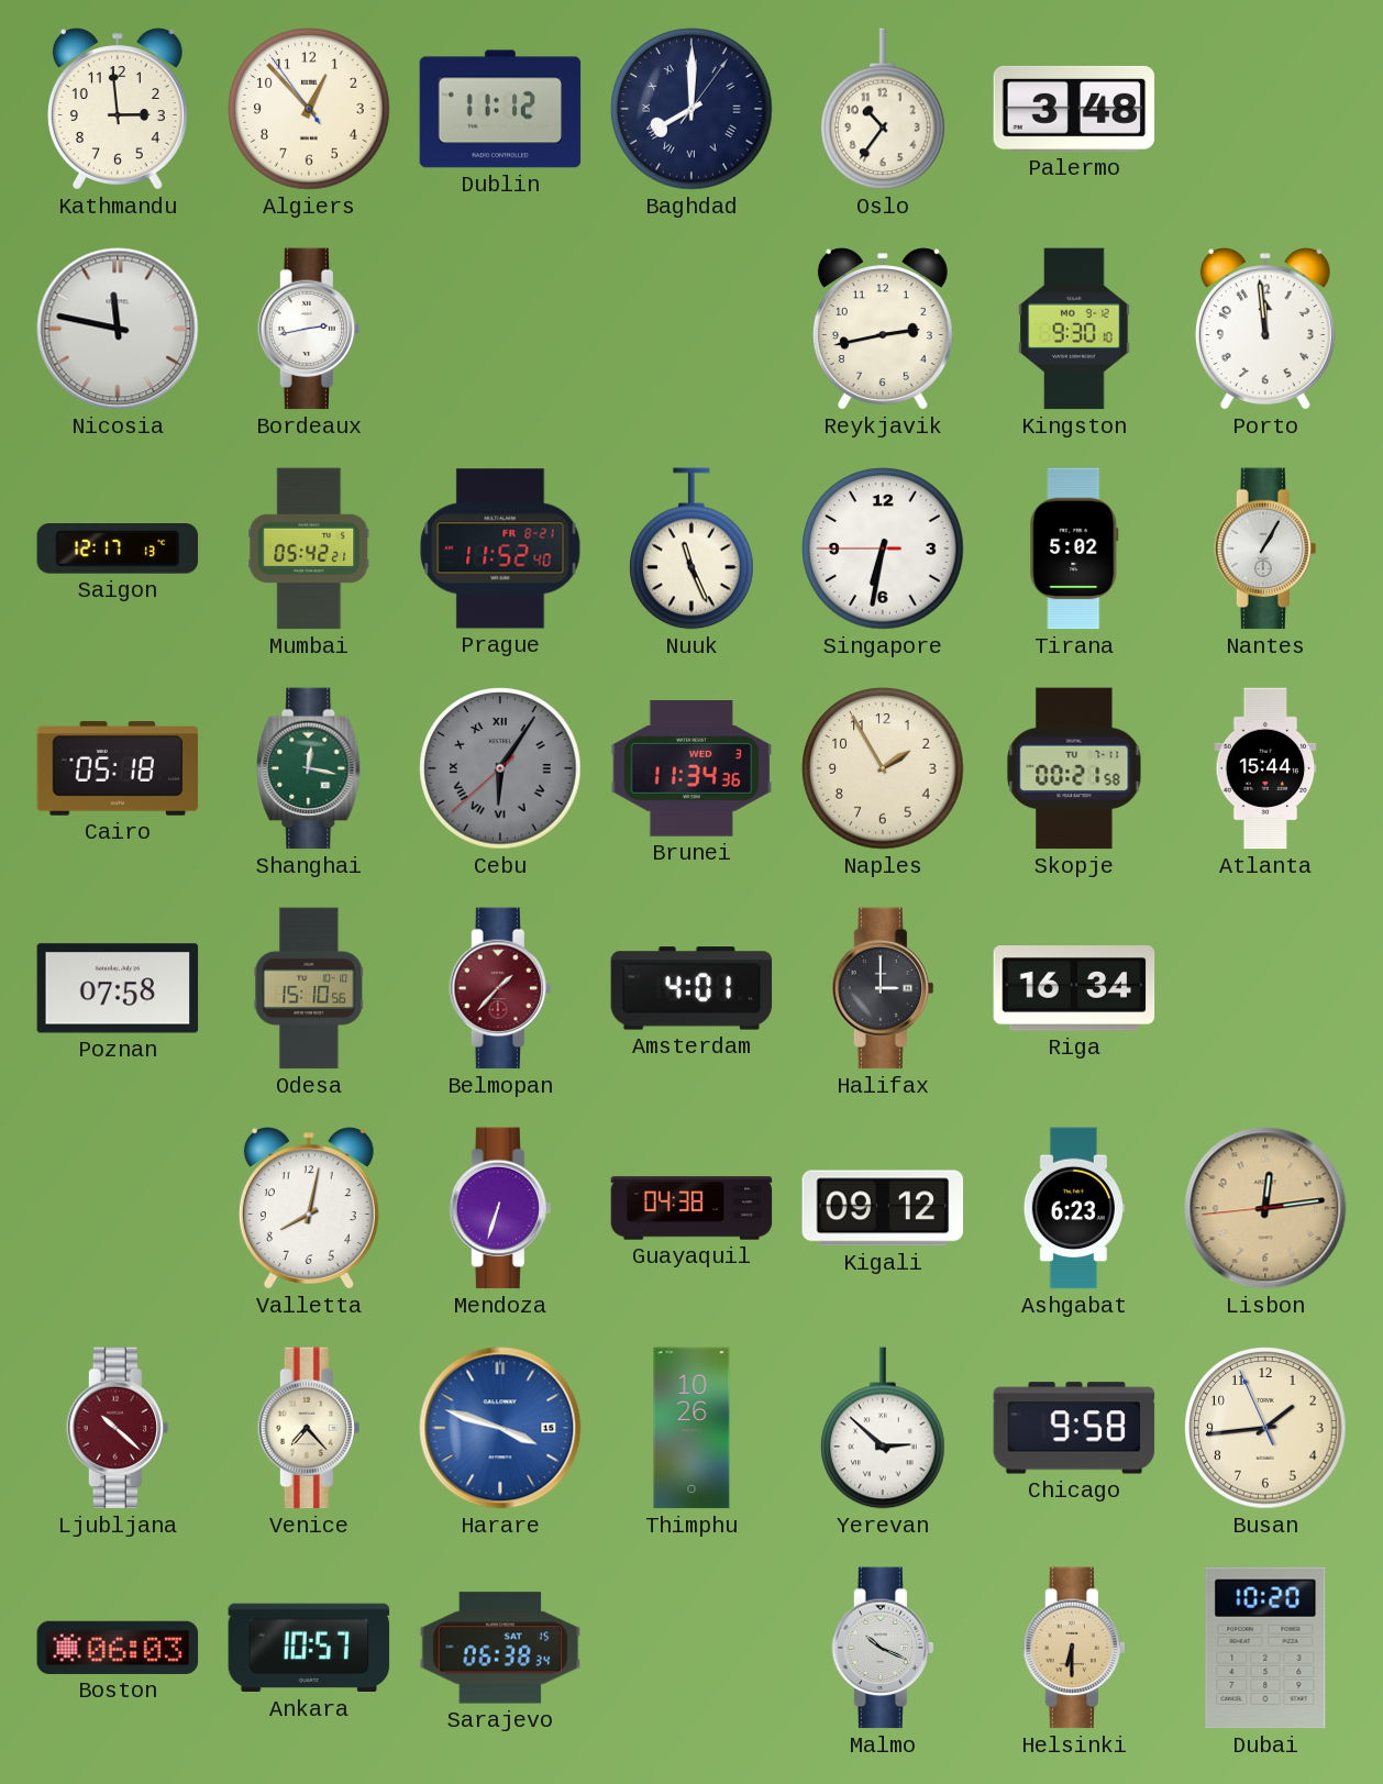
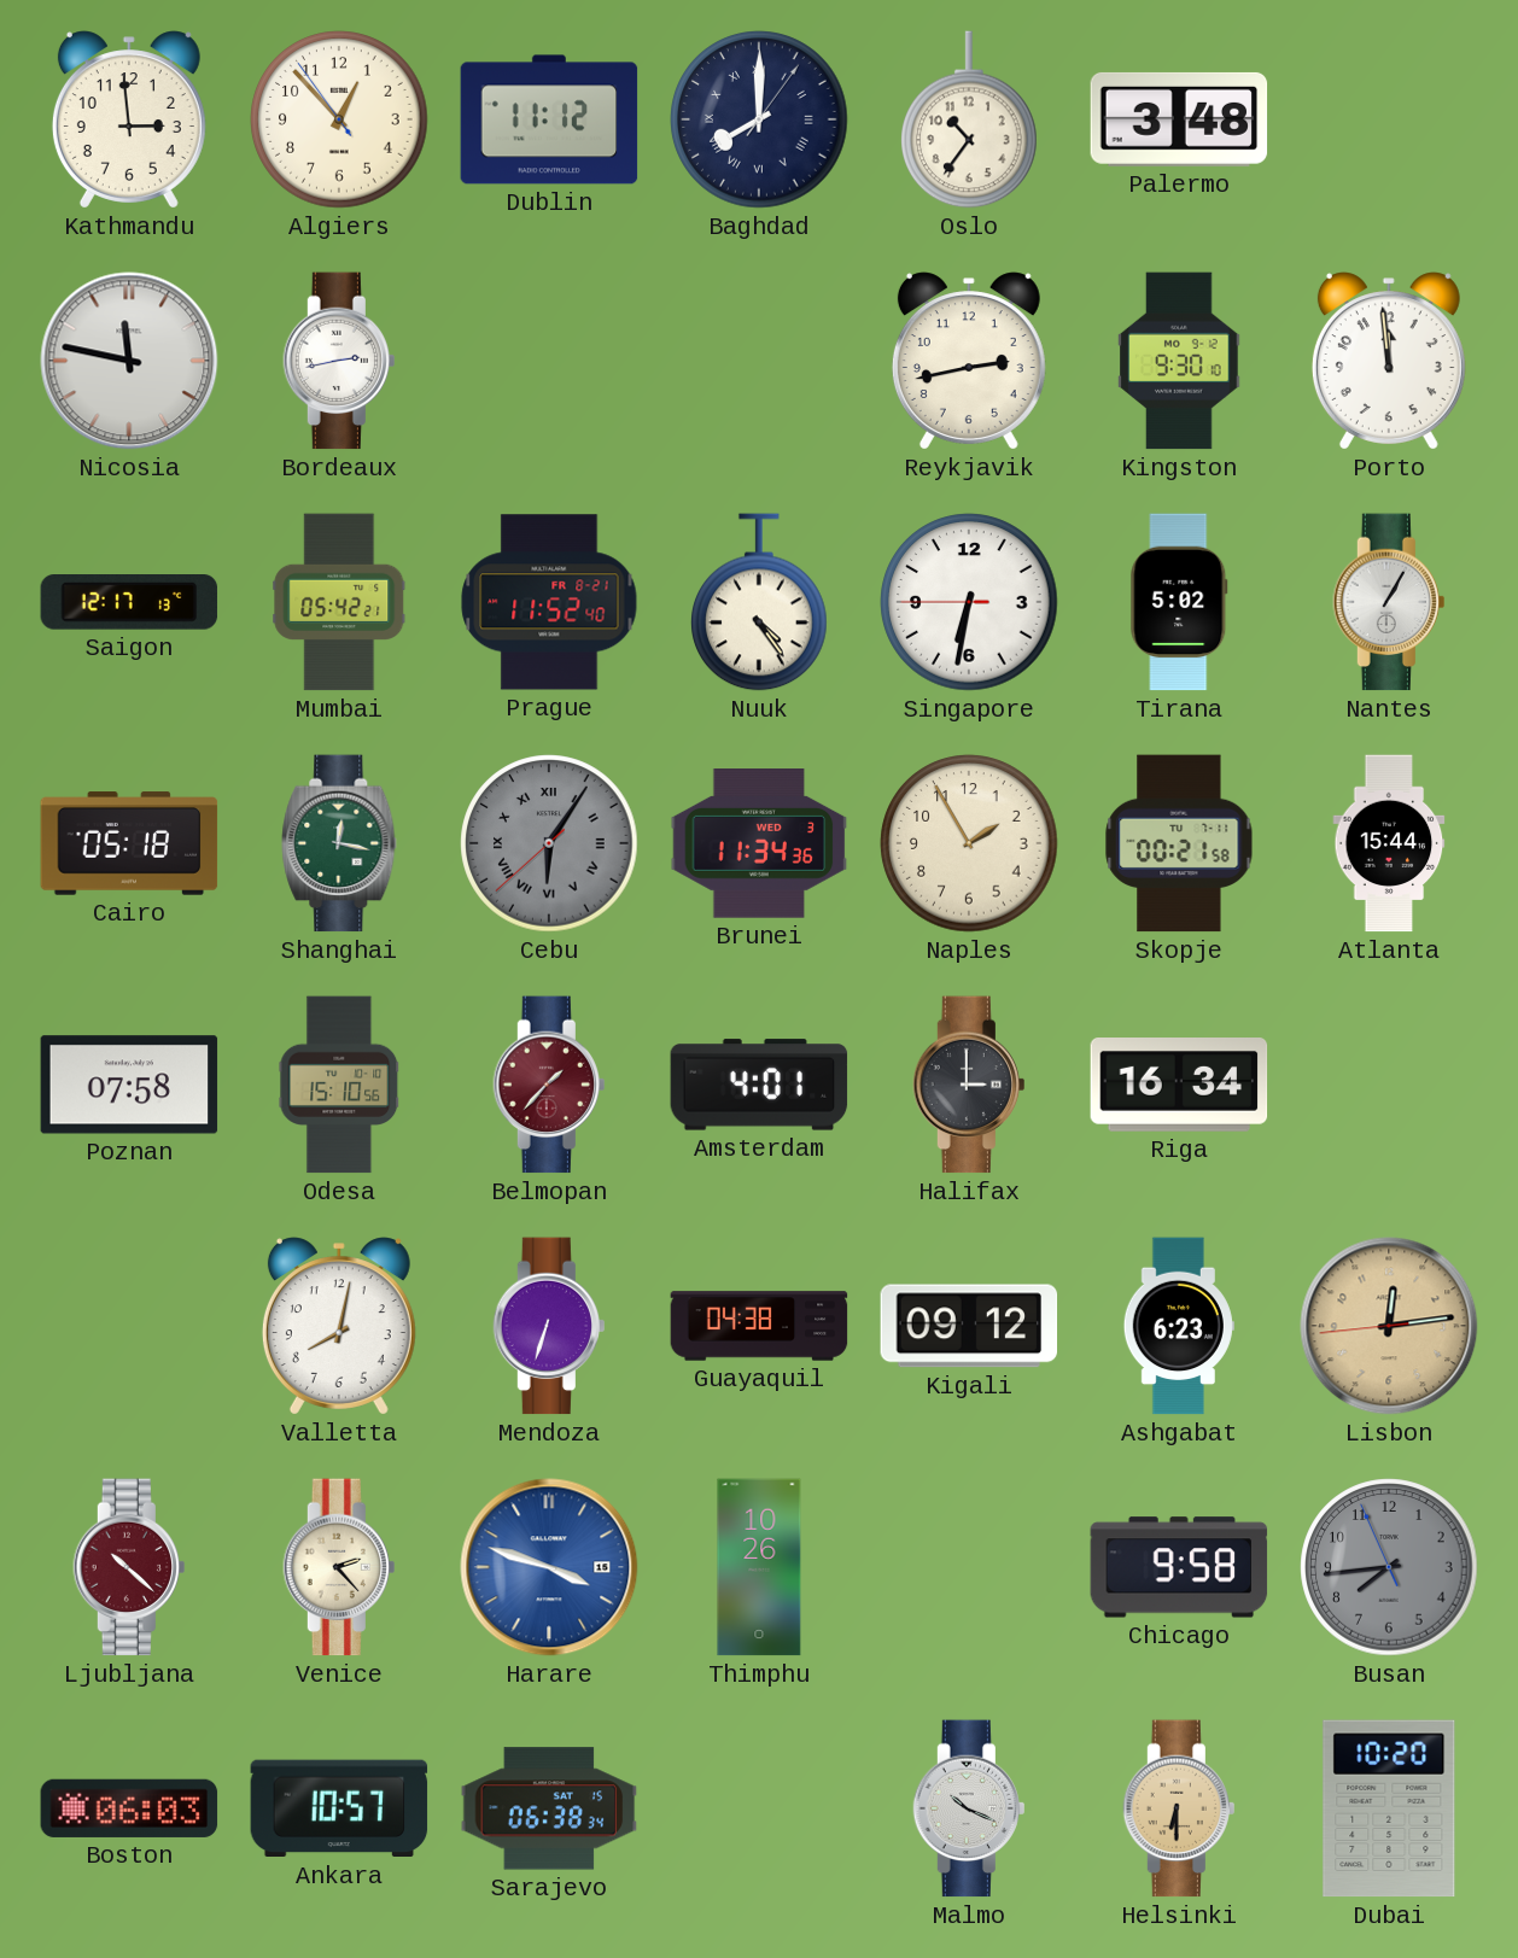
Nuuk: 11:26 -> 4:24
Venice: 7:23 -> 2:23
Yerevan: 2:52 -> none
Busan: 1:43 -> 7:43
Busan dial: cream -> grey
